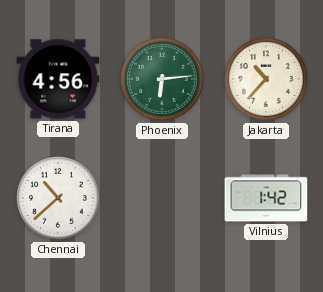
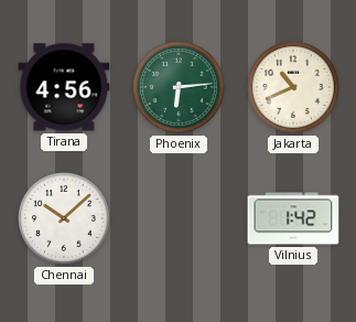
Jakarta: 10:37 -> 10:41
Chennai: 10:38 -> 10:08
